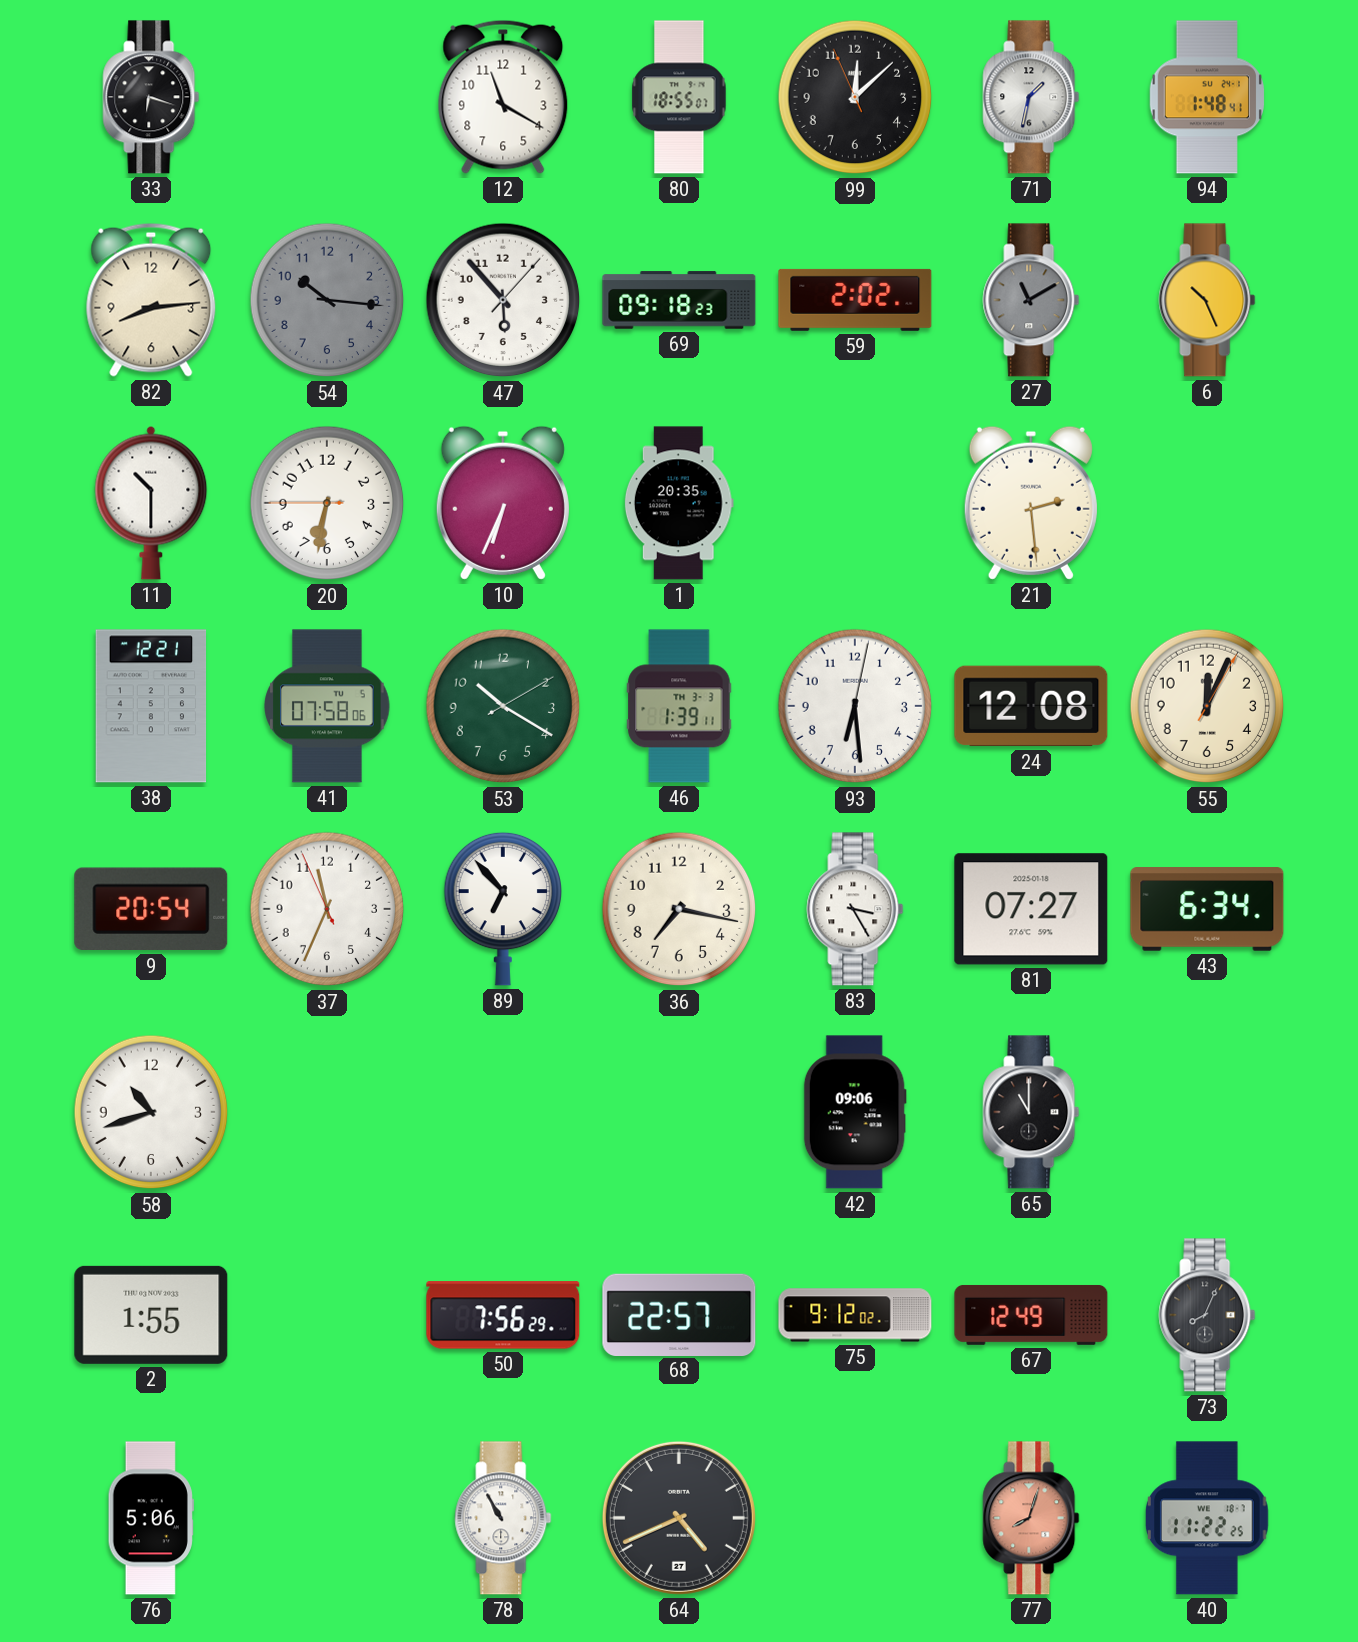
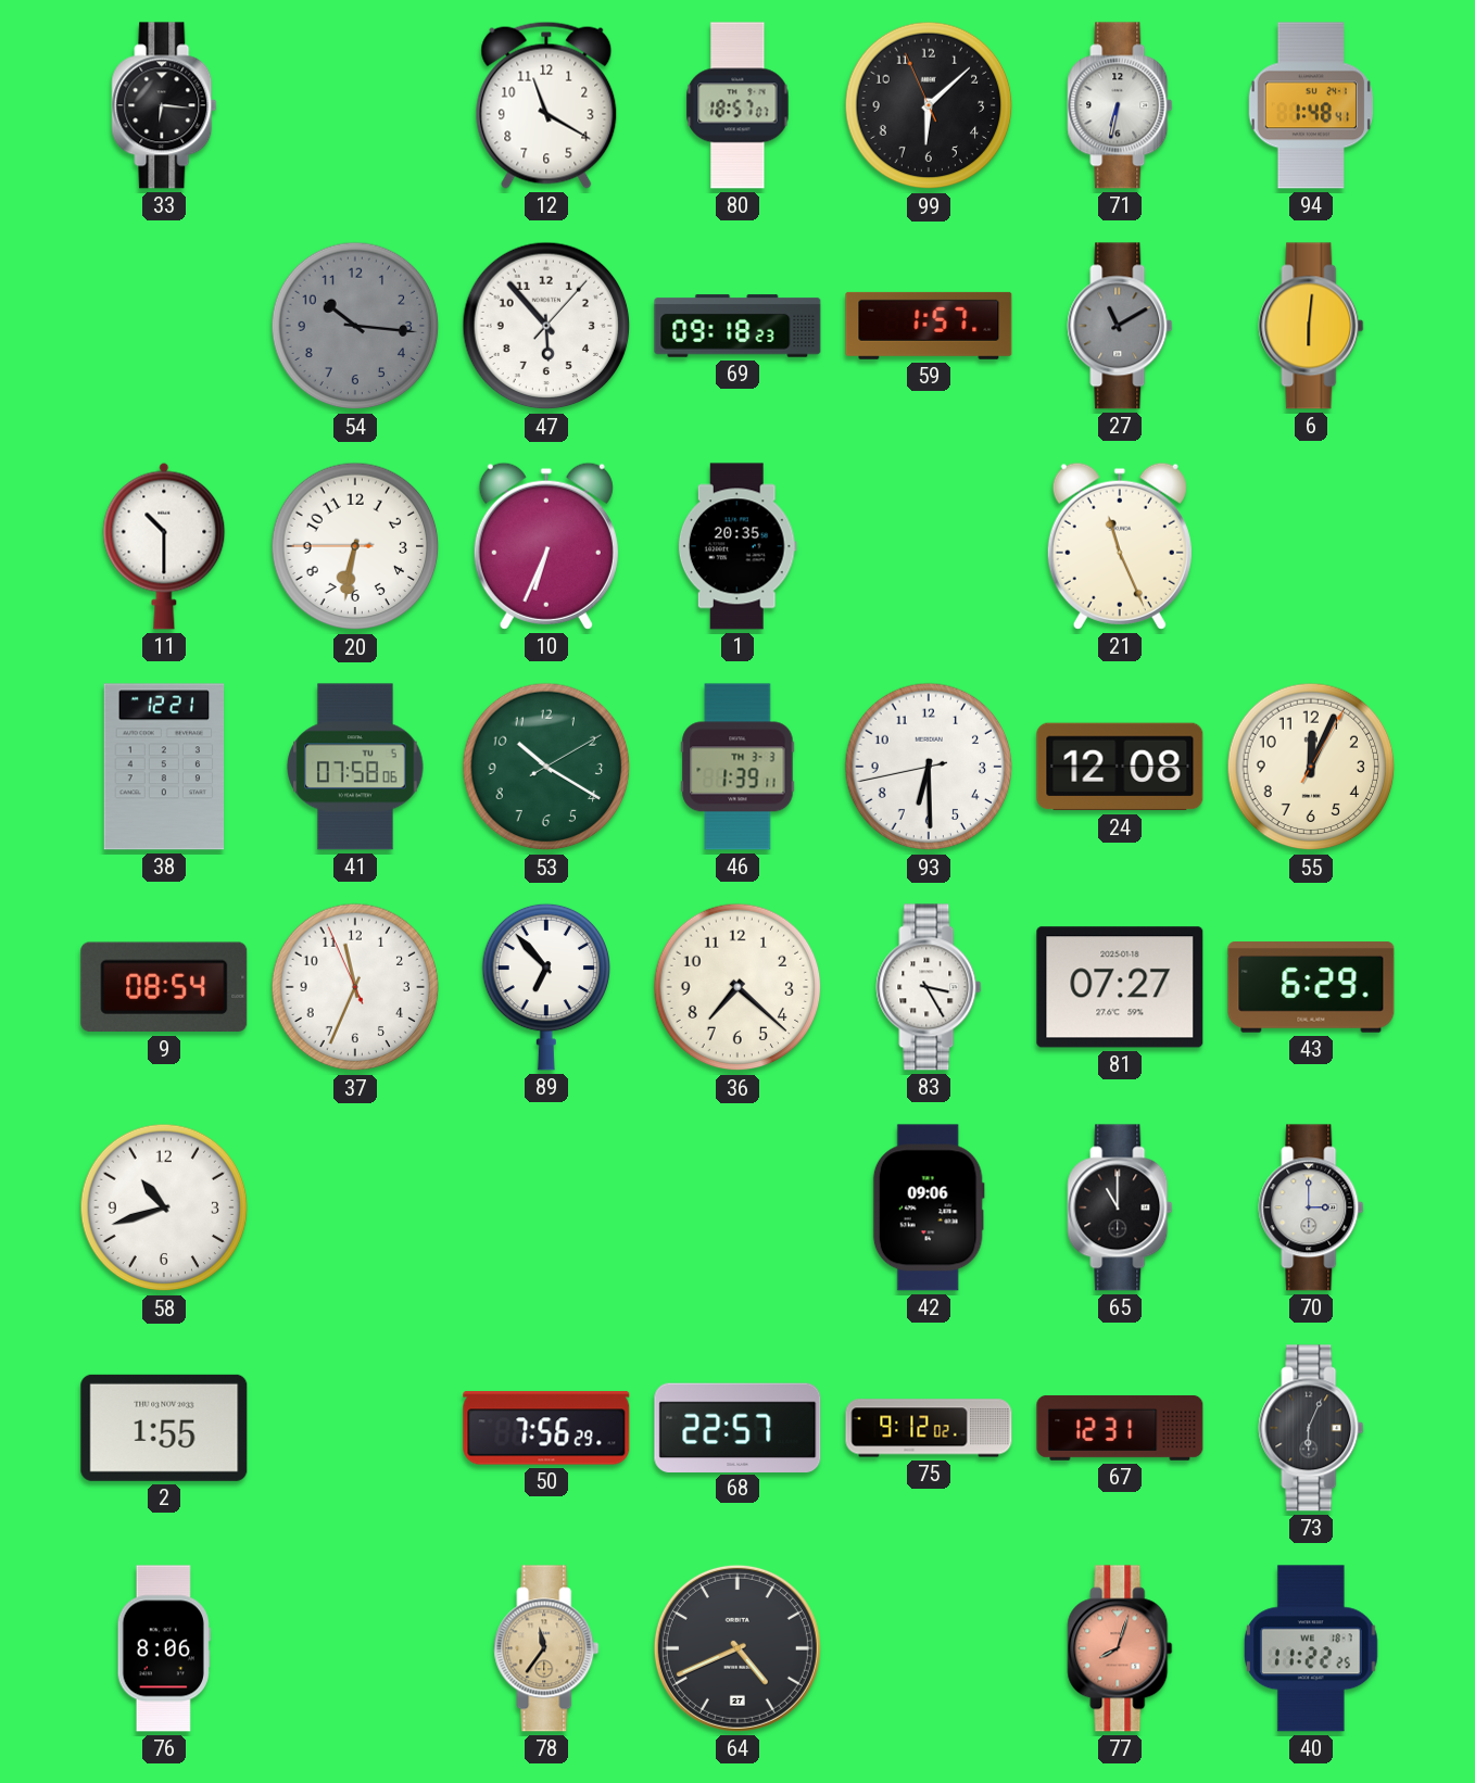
33: 6:18 -> 6:16
80: 18:55 -> 18:57
99: 12:07 -> 6:07
71: 1:32 -> 6:32
82: 8:14 -> none
59: 2:02 -> 1:57
6: 10:26 -> 6:01
21: 2:29 -> 11:26
93: 6:29:02 -> 6:29:43
9: 20:54 -> 08:54
36: 7:17 -> 7:22
43: 6:34 -> 6:29
70: none -> 3:00
67: 12:49 -> 12:31
73: 8:04 -> 6:04
76: 5:06 -> 8:06
78: 10:55 -> 11:36
78 dial: white -> champagne
